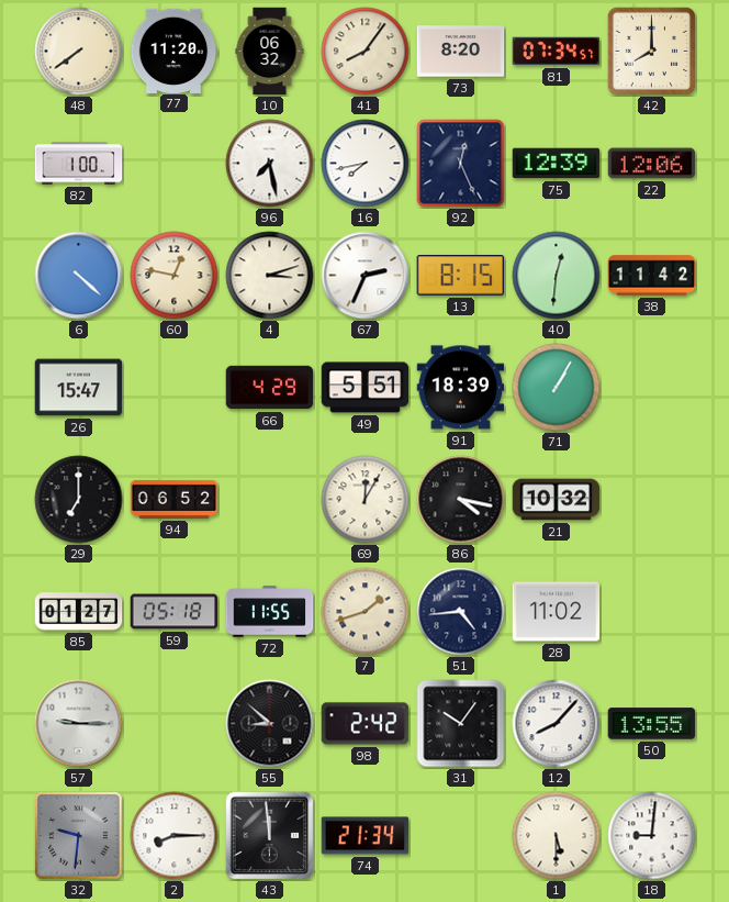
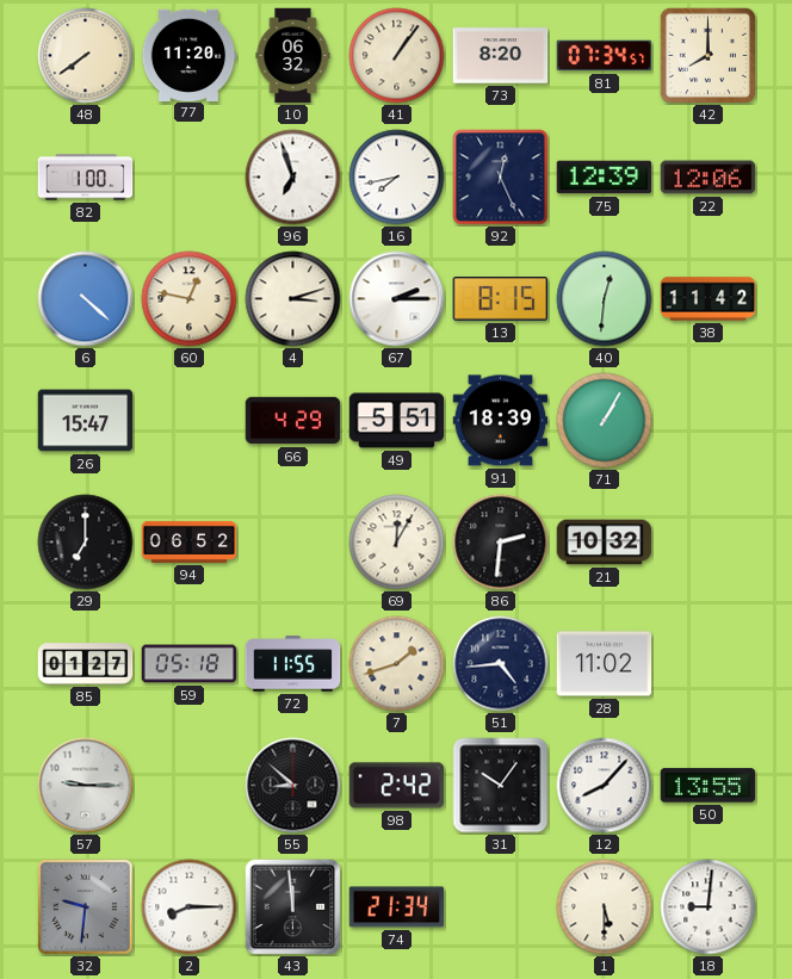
41: 8:06 -> 1:06
96: 7:28 -> 6:57
67: 2:34 -> 2:15
86: 4:17 -> 2:31
